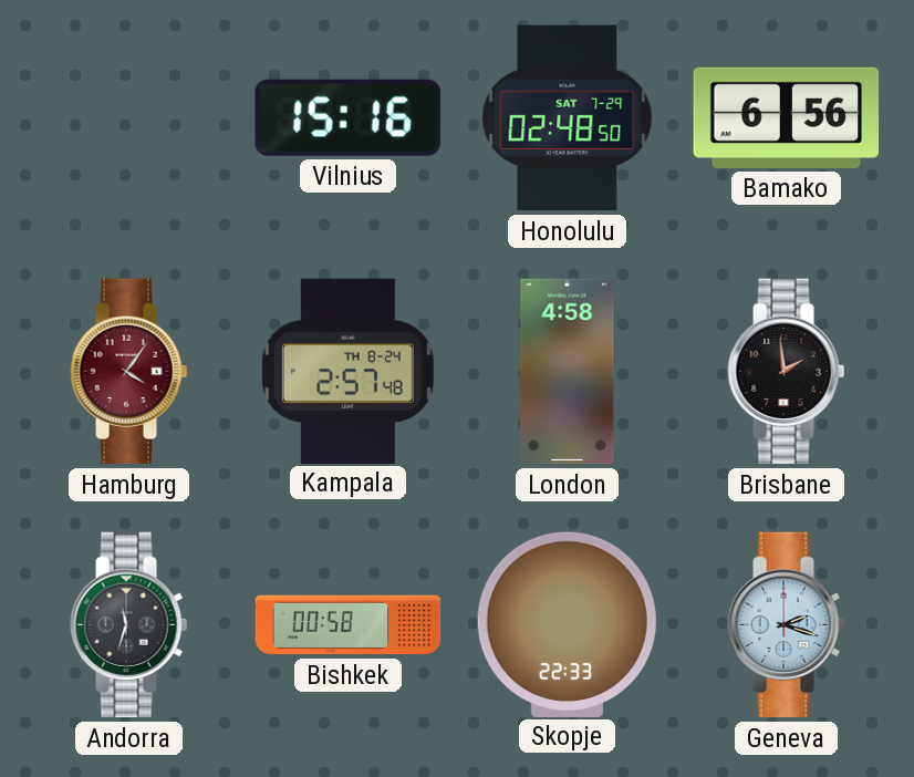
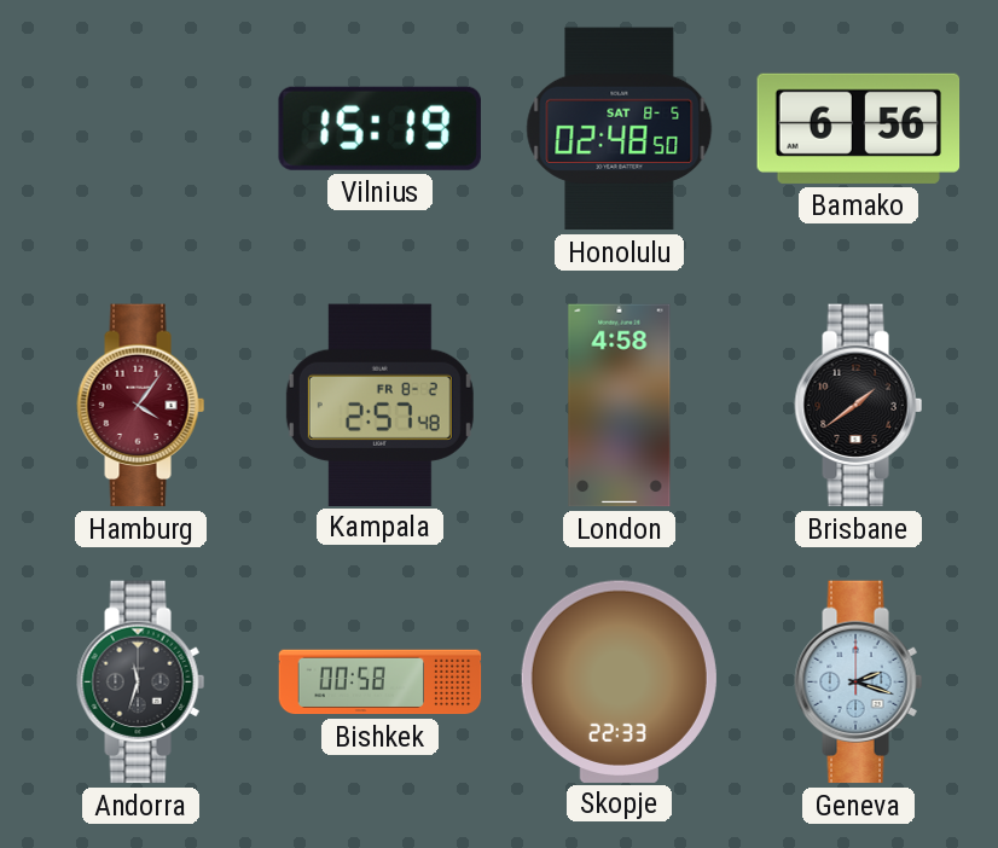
Vilnius: 15:16 -> 15:19
Honolulu date: SAT 7-29 -> SAT 8-5
Kampala date: TH 8-24 -> FR 8-2
Brisbane: 1:59 -> 1:39
